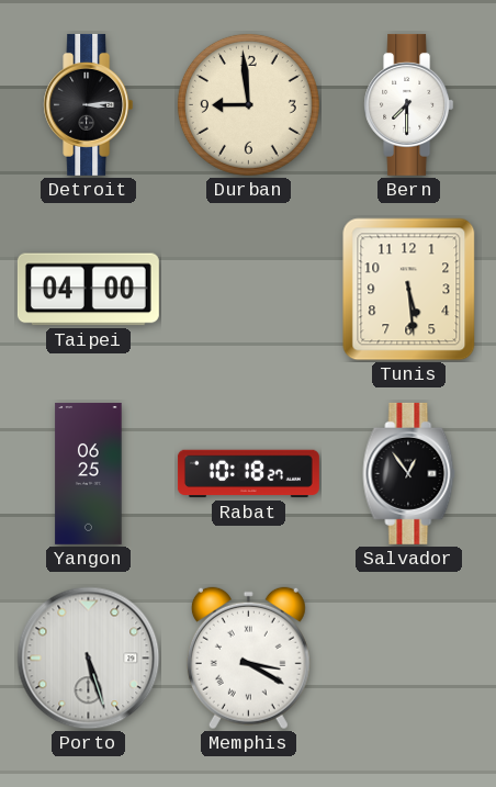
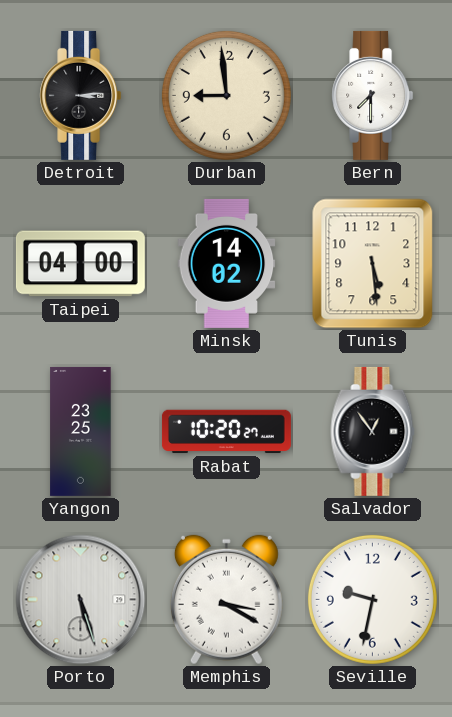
Minsk: none -> 14:02
Yangon: 06:25 -> 23:25
Rabat: 10:18 -> 10:20
Seville: none -> 9:32
